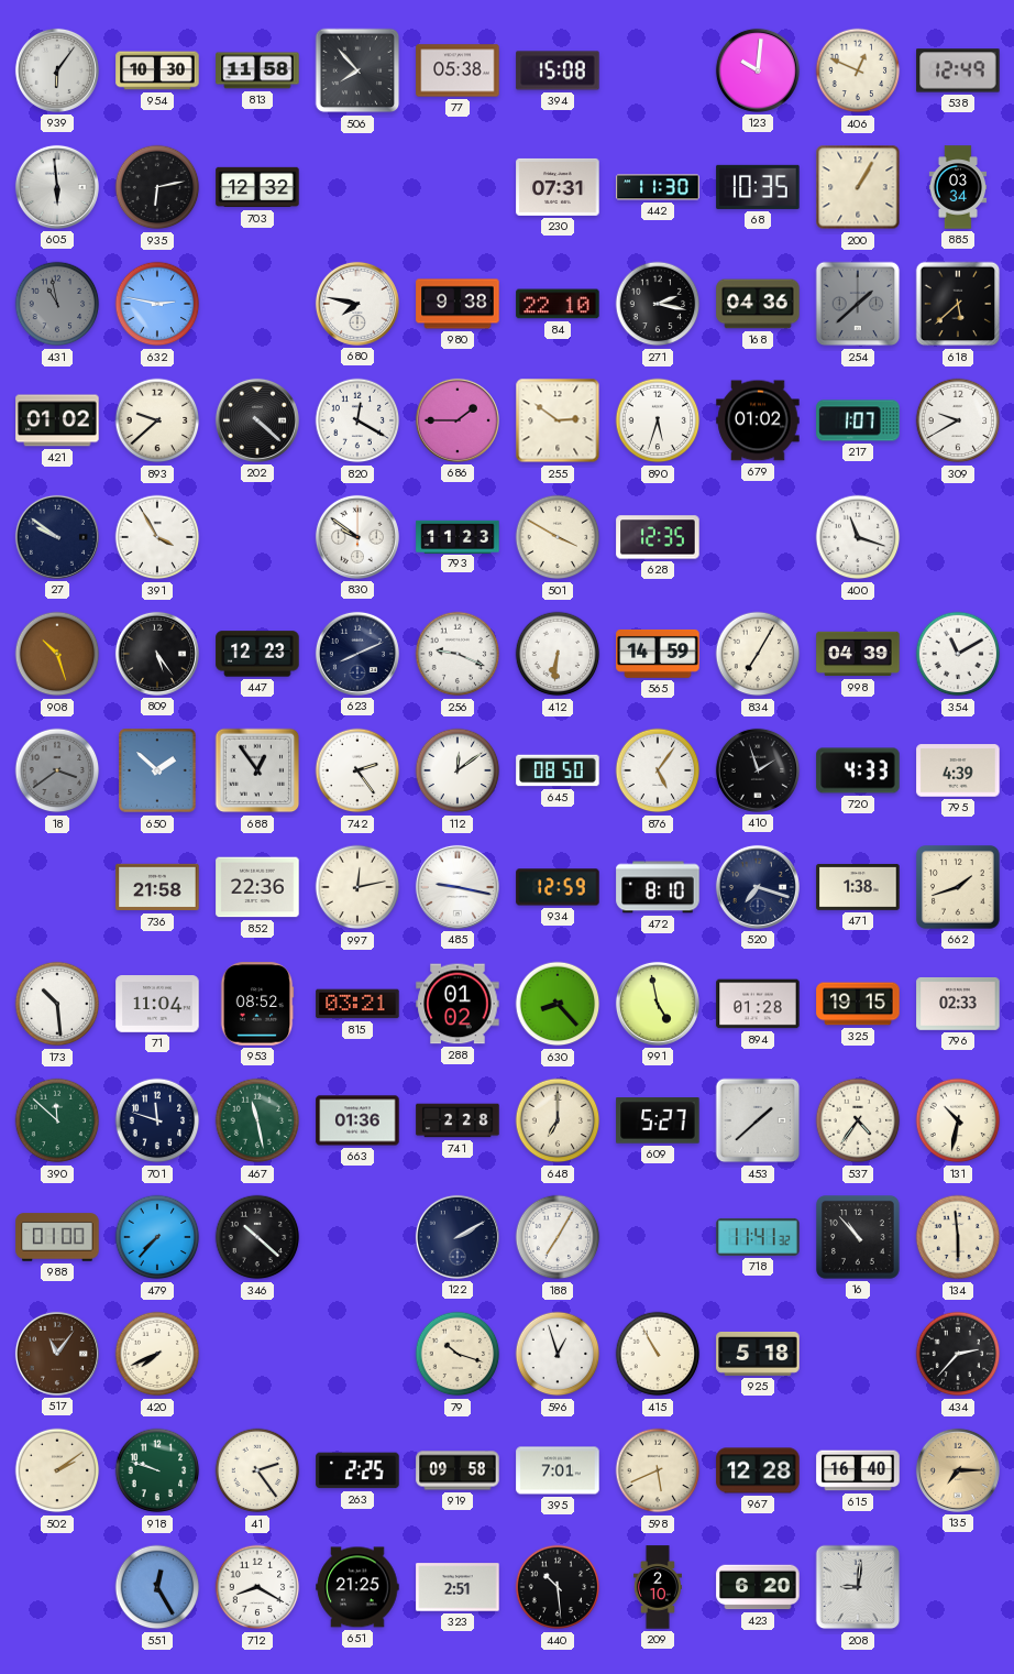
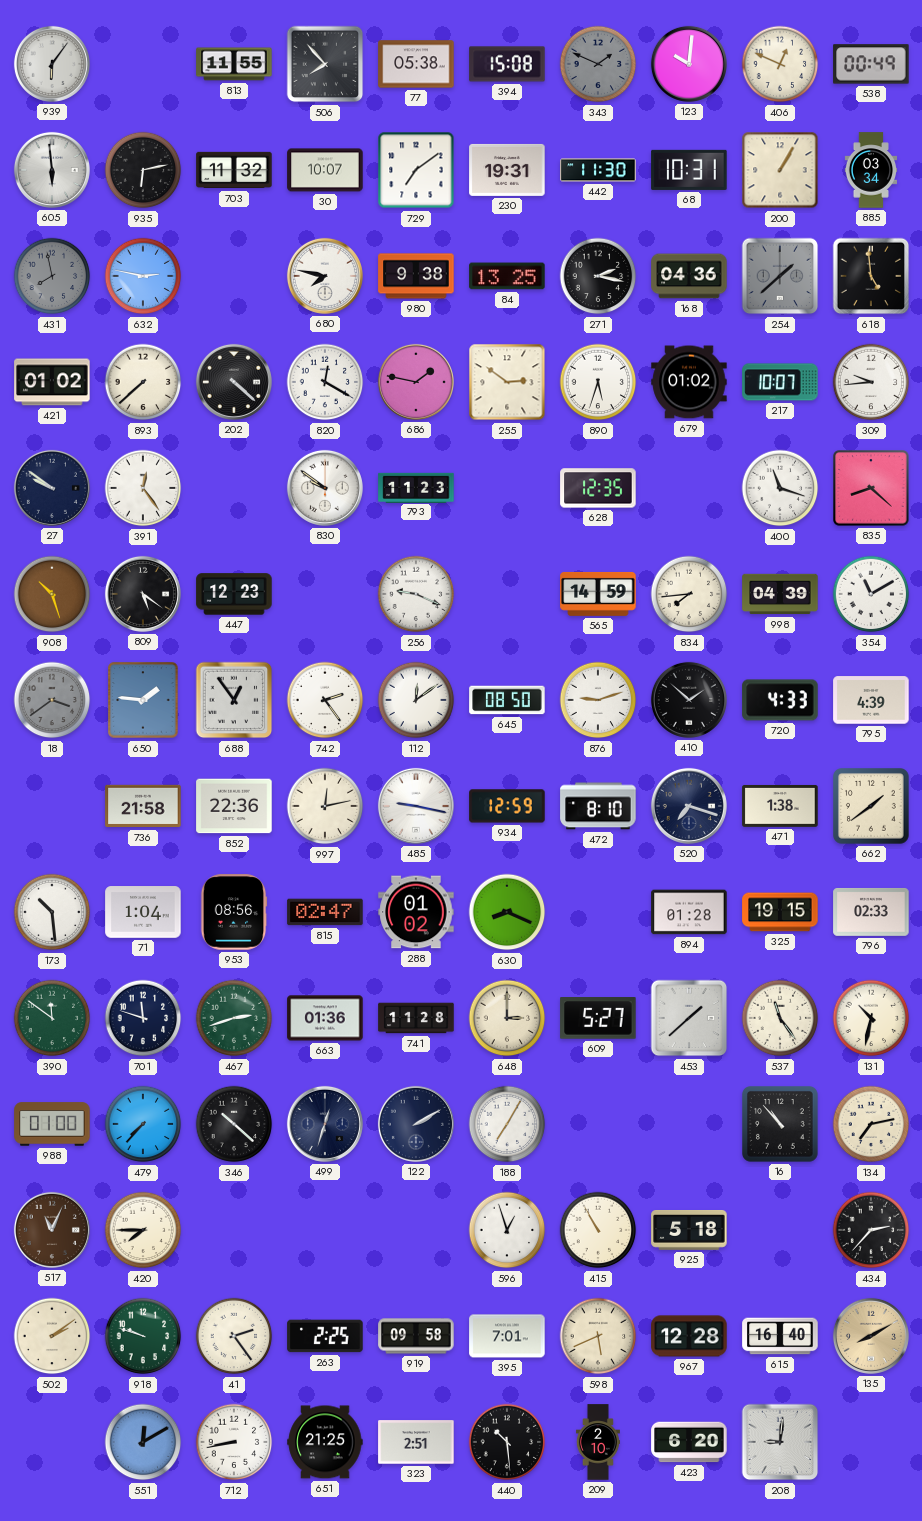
954: 10:30 -> none
813: 11:58 -> 11:55
343: none -> 1:49
538: 12:49 -> 00:49
703: 12:32 -> 11:32
30: none -> 10:07
729: none -> 7:09
230: 07:31 -> 19:31
68: 10:35 -> 10:31
431: 10:58 -> 7:58
84: 22:10 -> 13:25
618: 5:38 -> 4:59
893: 9:38 -> 7:38
686: 1:45 -> 1:47
217: 1:07 -> 10:07
309: 9:40 -> 9:44
391: 3:55 -> 12:24
501: 3:50 -> none
835: none -> 8:22
809: 5:24 -> 5:21
623: 8:11 -> none
412: 6:31 -> none
834: 7:05 -> 7:44
650: 1:52 -> 1:46
876: 5:06 -> 9:12
410: 1:57 -> 1:52
662: 1:42 -> 1:39
71: 11:04 -> 1:04
953: 08:52 -> 08:56
815: 03:21 -> 02:47
630: 8:23 -> 8:19
991: 4:58 -> none
390: 11:52 -> 11:51
467: 11:28 -> 2:42
741: 2:28 -> 11:28
648: 7:00 -> 3:00
537: 4:36 -> 11:24
499: none -> 12:33
718: 11:41 -> none
134: 5:59 -> 7:13
517: 11:06 -> 11:04
420: 7:41 -> 7:45
79: 10:18 -> none
135: 7:15 -> 8:10
551: 12:25 -> 12:10
712: 8:20 -> 8:43
